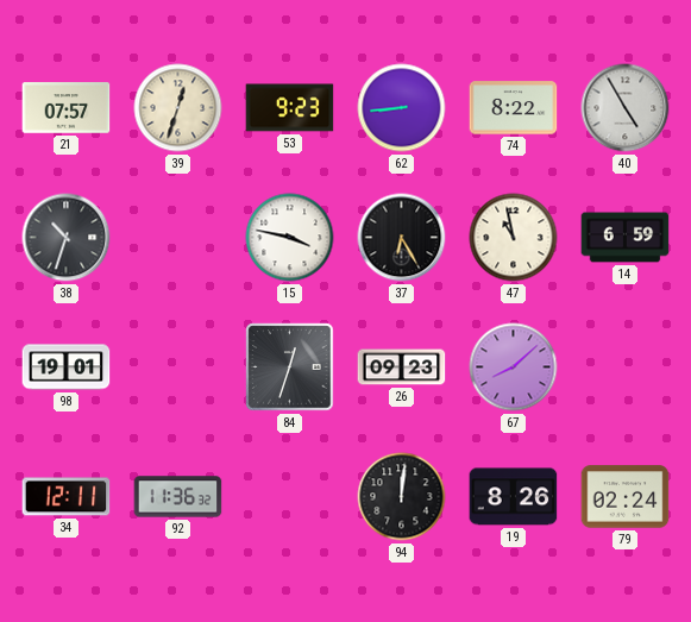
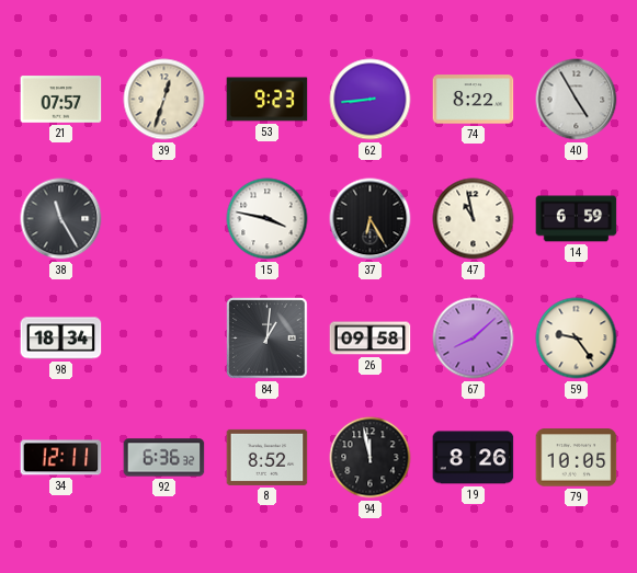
38: 10:33 -> 11:25
98: 19:01 -> 18:34
84: 12:33 -> 1:01
26: 09:23 -> 09:58
59: none -> 9:24
92: 11:36 -> 6:36
8: none -> 8:52
94: 12:01 -> 11:58
79: 02:24 -> 10:05
